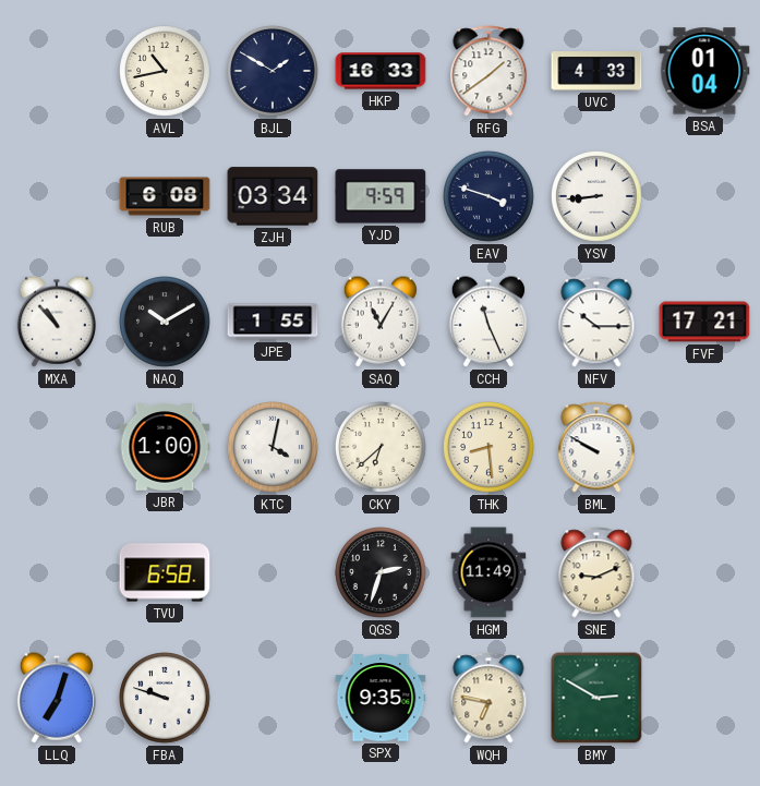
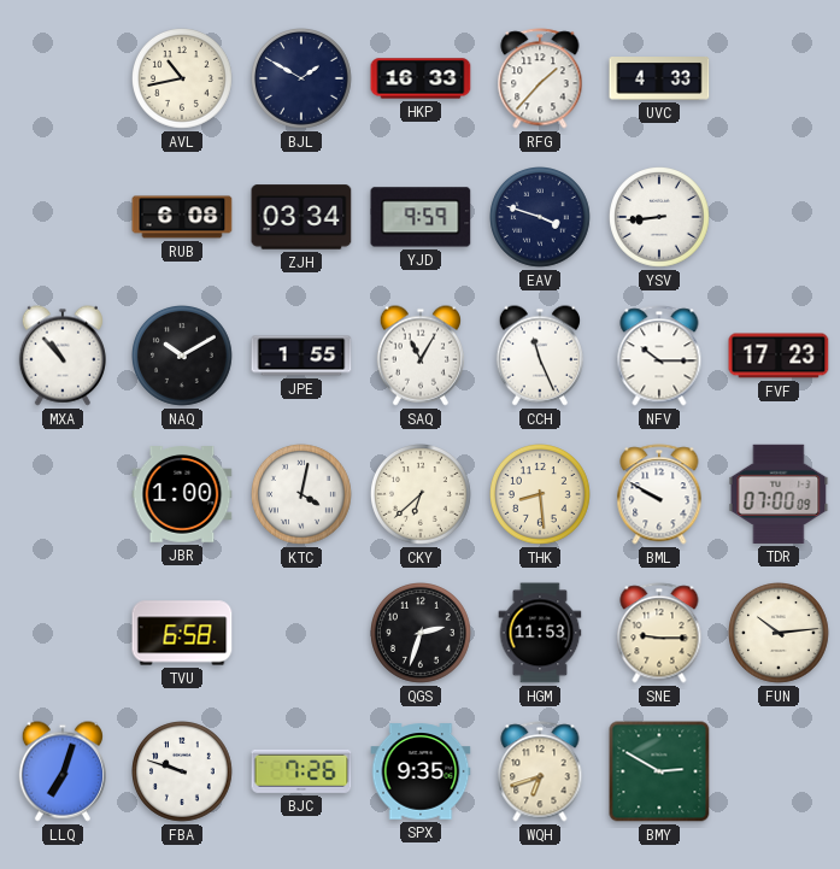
RFG: 1:39 -> 1:37
BSA: 01:04 -> none
FVF: 17:21 -> 17:23
TDR: none -> 07:00
HGM: 11:49 -> 11:53
SNE: 9:11 -> 9:15
FUN: none -> 10:14
BJC: none -> 7:26
WQH: 6:47 -> 6:42
